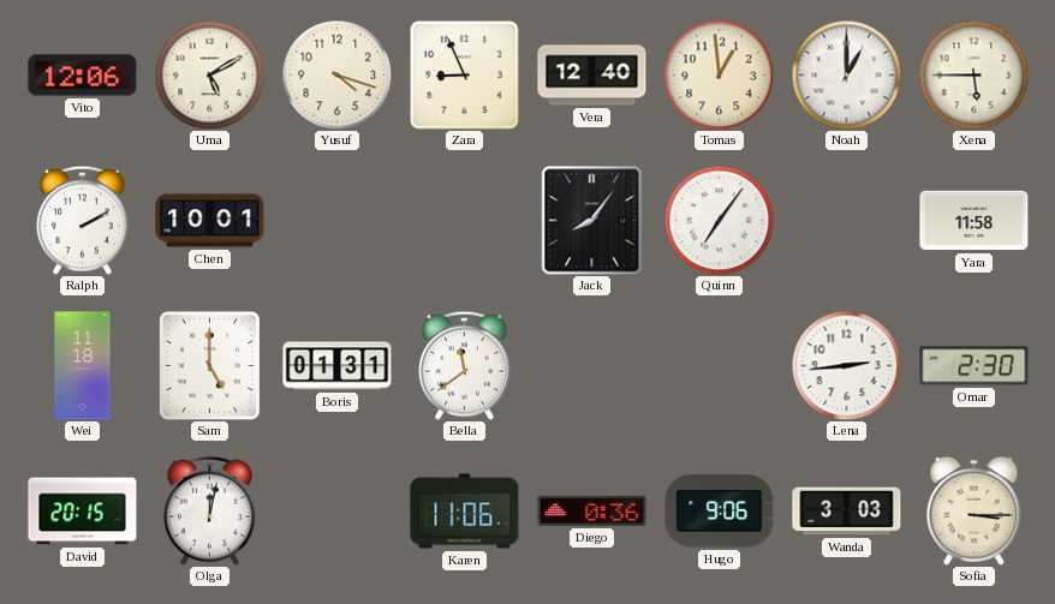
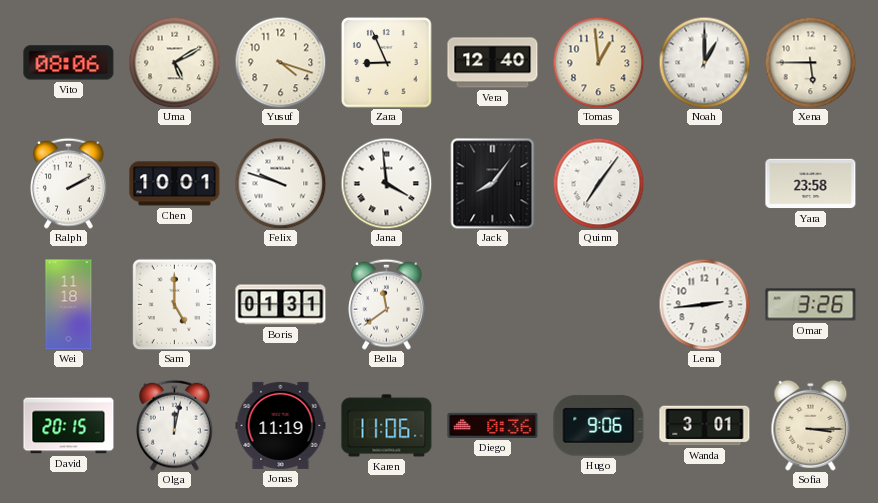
Vito: 12:06 -> 08:06
Felix: none -> 9:48
Jana: none -> 3:59
Yara: 11:58 -> 23:58
Omar: 2:30 -> 3:26
Jonas: none -> 11:19
Wanda: 3:03 -> 3:01
